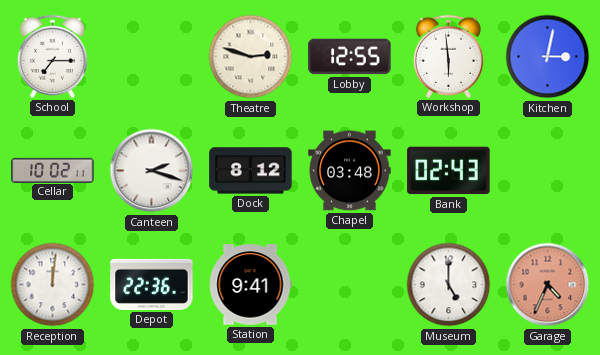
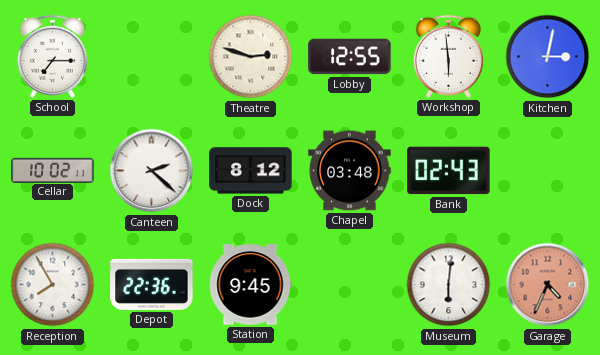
Canteen: 2:18 -> 2:22
Reception: 12:01 -> 7:55
Station: 9:41 -> 9:45
Museum: 5:00 -> 6:01
